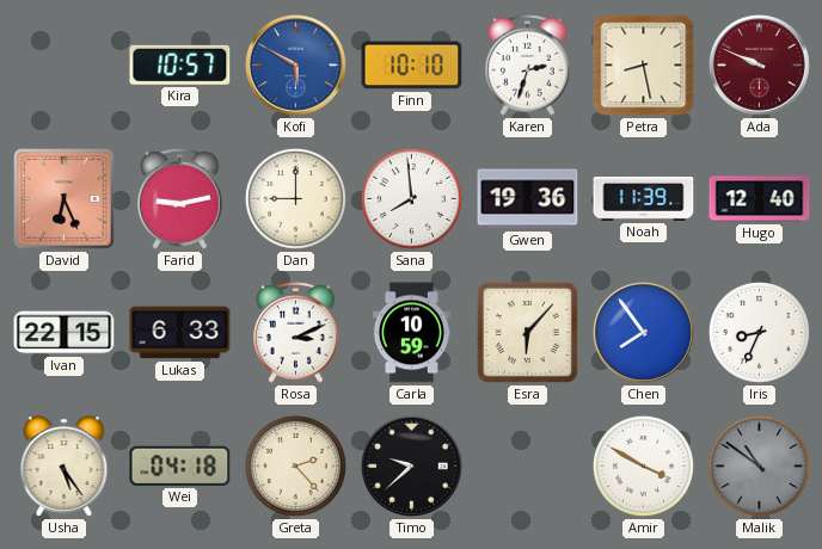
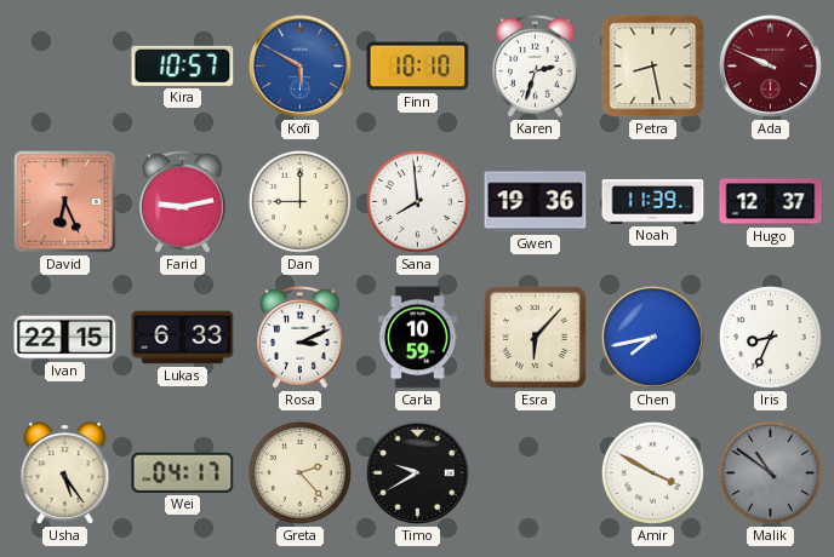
Hugo: 12:40 -> 12:37
Chen: 7:54 -> 7:43
Wei: 04:18 -> 04:17
Timo: 9:38 -> 9:40
